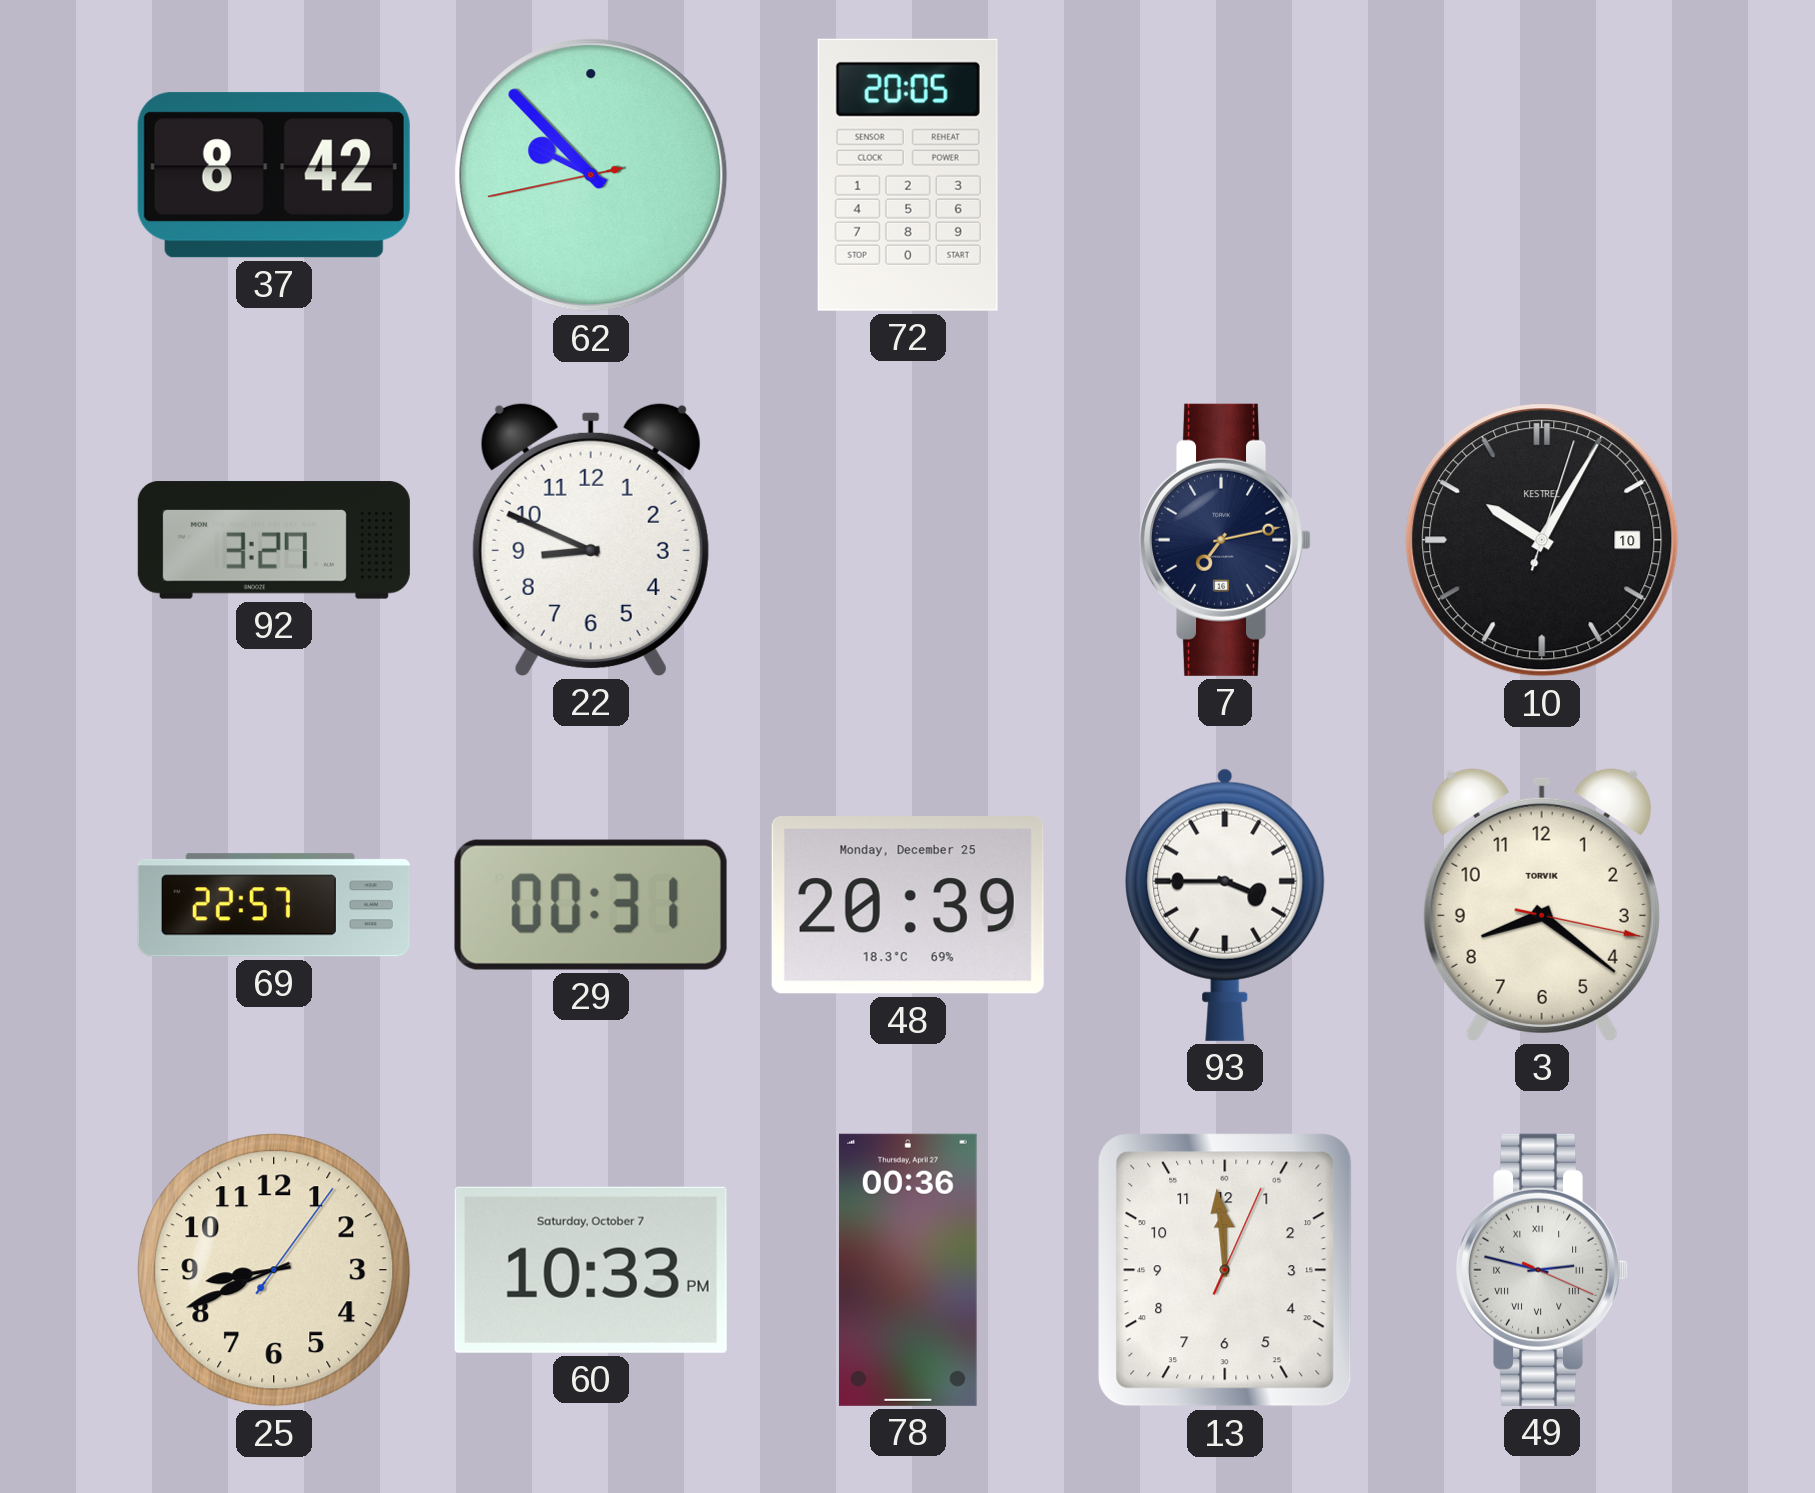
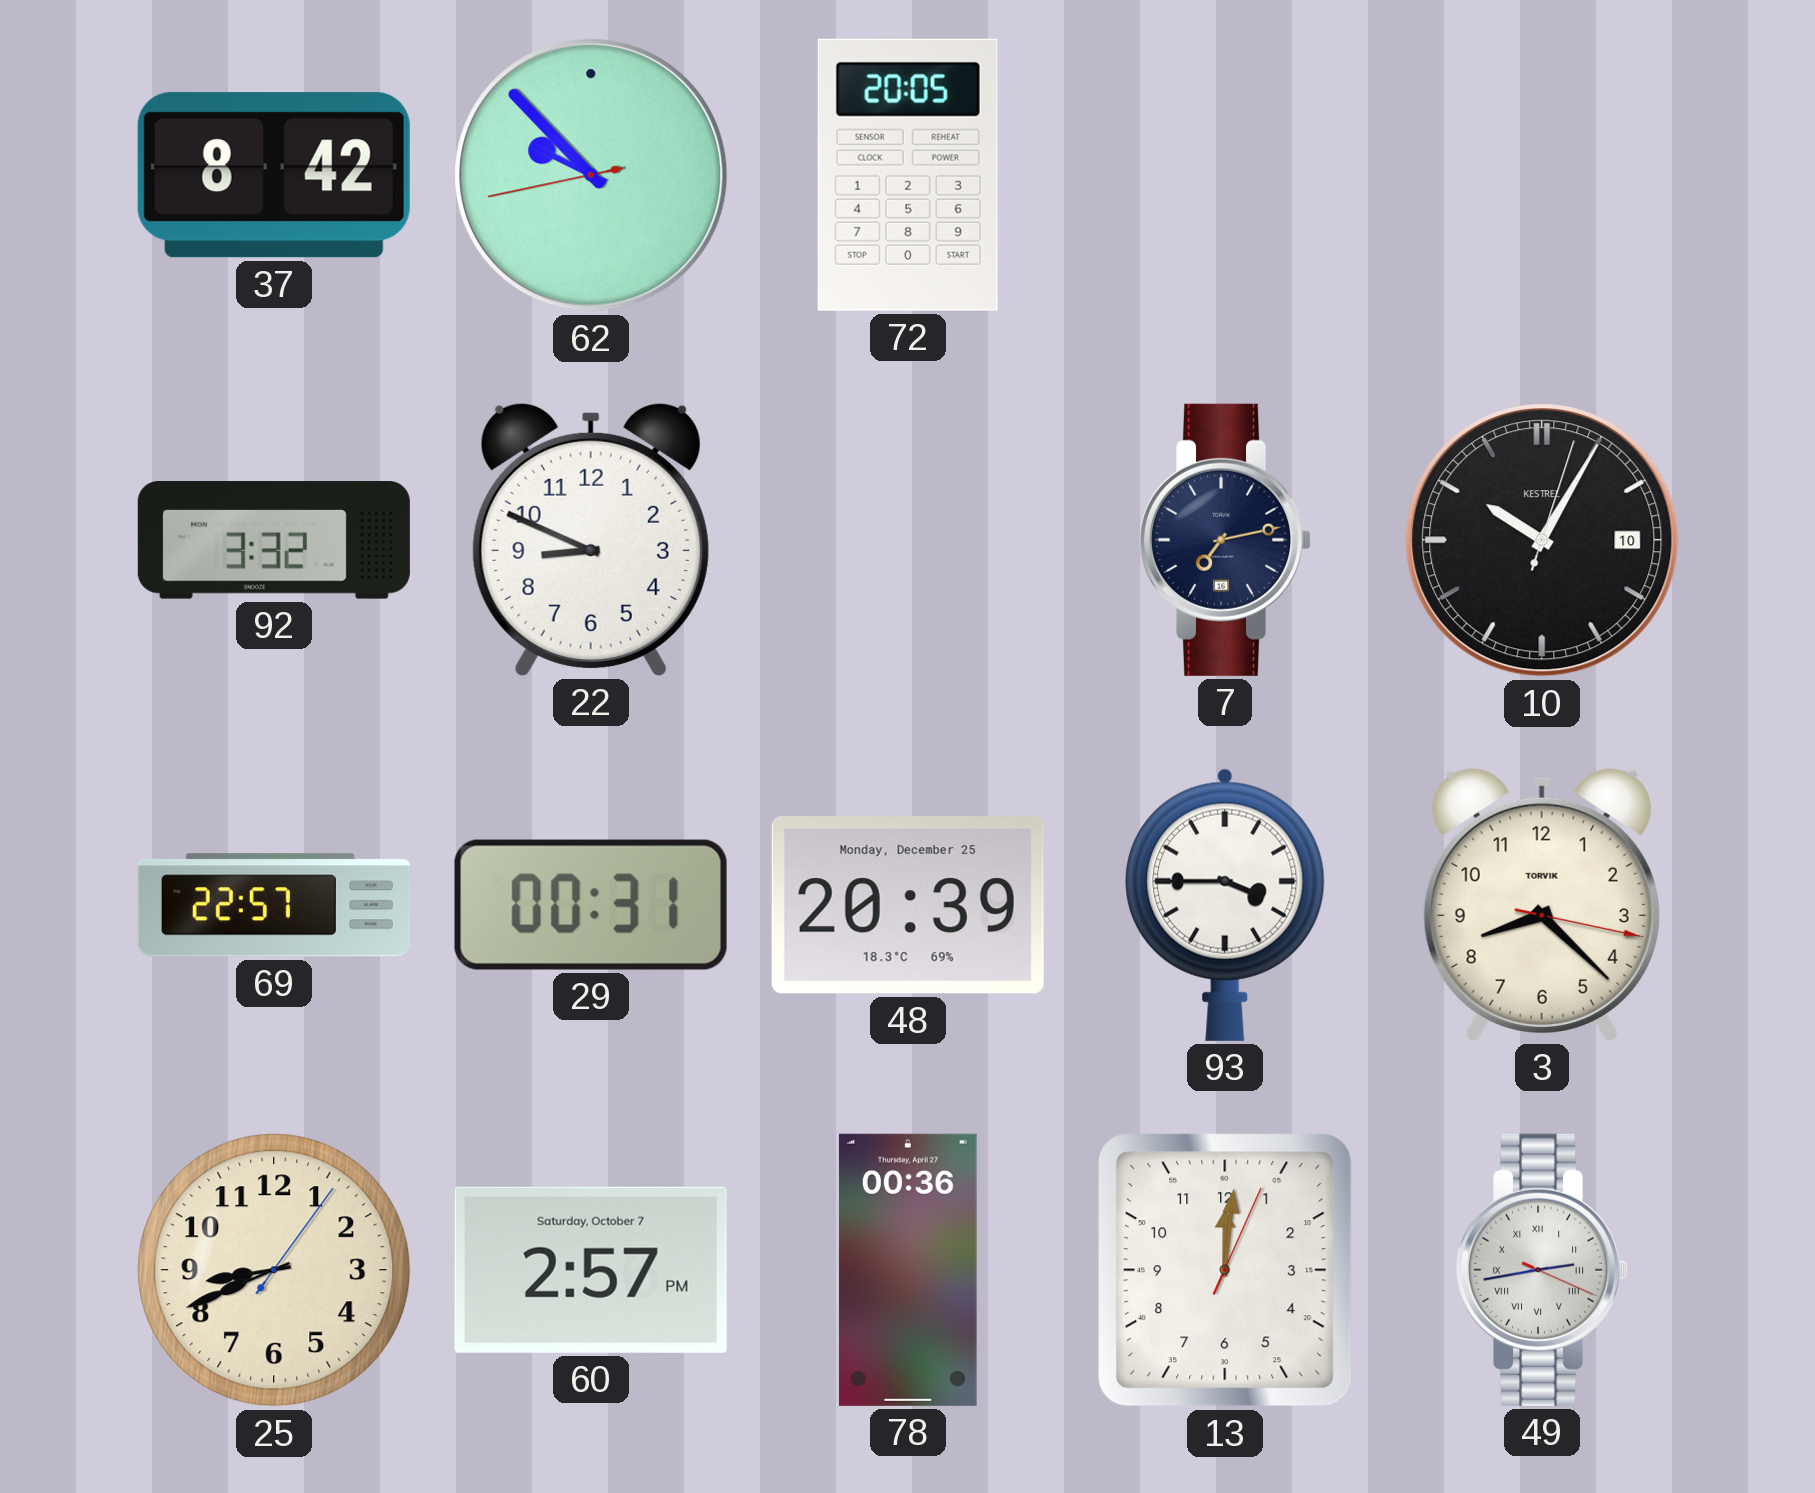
92: 3:27 -> 3:32
3: 8:21 -> 8:22
60: 10:33 -> 2:57
13: 11:59 -> 12:01
49: 2:47 -> 2:43
